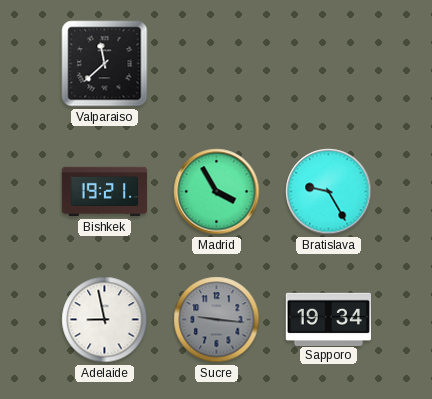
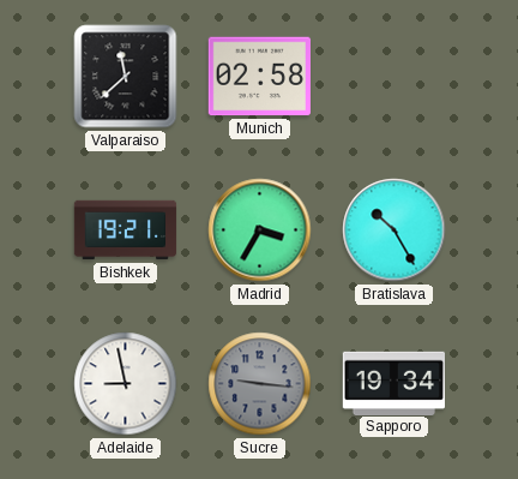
Munich: none -> 02:58
Madrid: 3:55 -> 3:35
Bratislava: 9:25 -> 10:25
